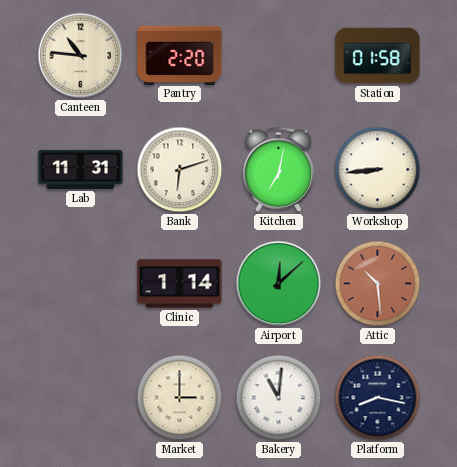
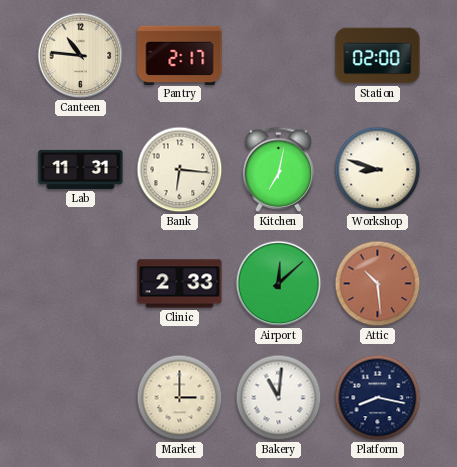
Pantry: 2:20 -> 2:17
Station: 01:58 -> 02:00
Bank: 6:12 -> 6:16
Workshop: 8:44 -> 8:48
Clinic: 1:14 -> 2:33
